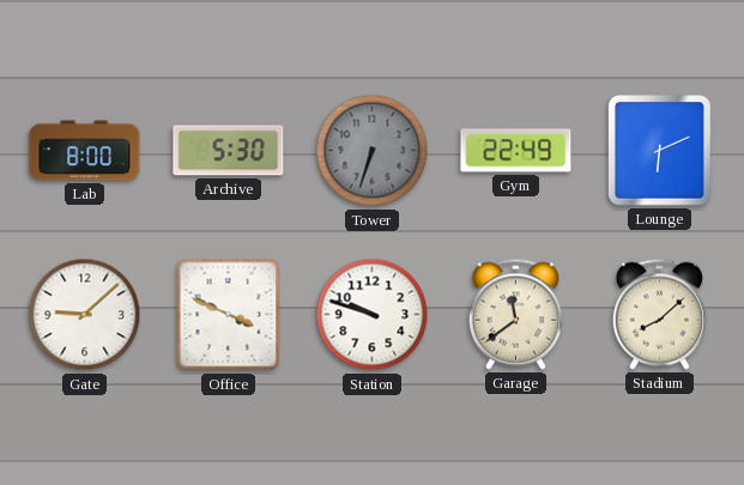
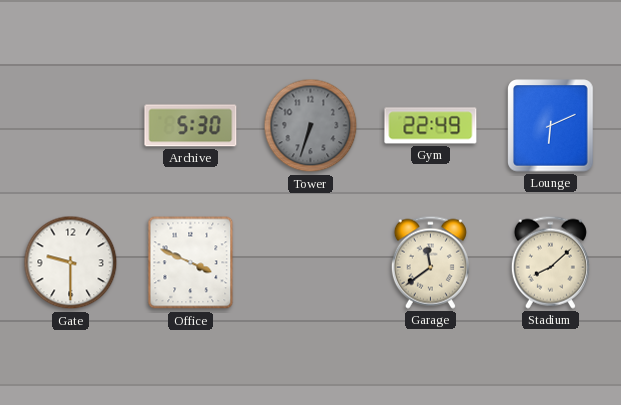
Lab: 8:00 -> none
Gate: 9:08 -> 9:30
Station: 9:48 -> none
